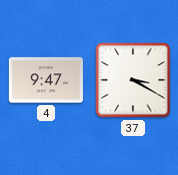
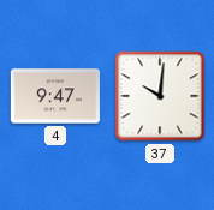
37: 3:20 -> 10:01
